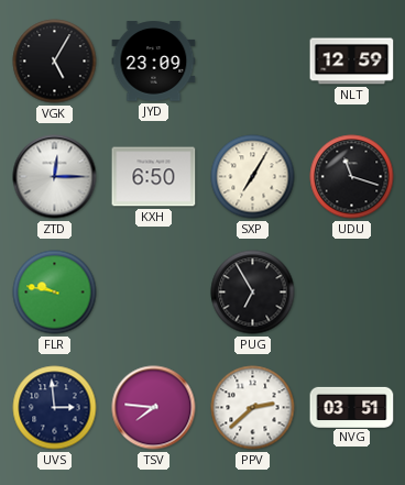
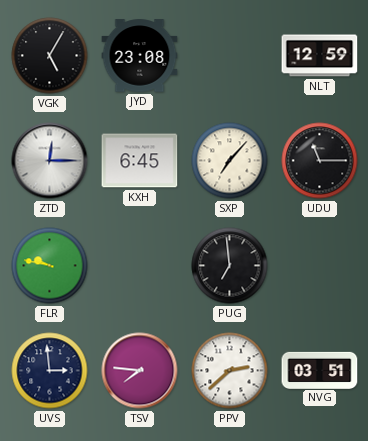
JYD: 23:09 -> 23:08
KXH: 6:50 -> 6:45
SXP: 7:05 -> 7:07
UDU: 11:18 -> 11:15
PUG: 6:55 -> 6:59
